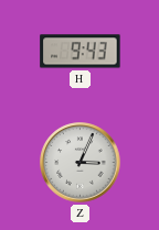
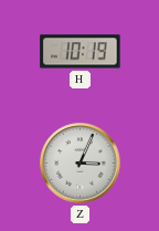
H: 9:43 -> 10:19
